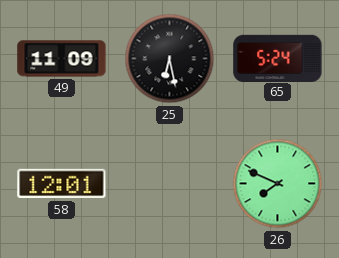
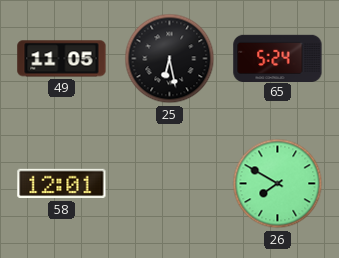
49: 11:09 -> 11:05
26: 7:49 -> 7:50
